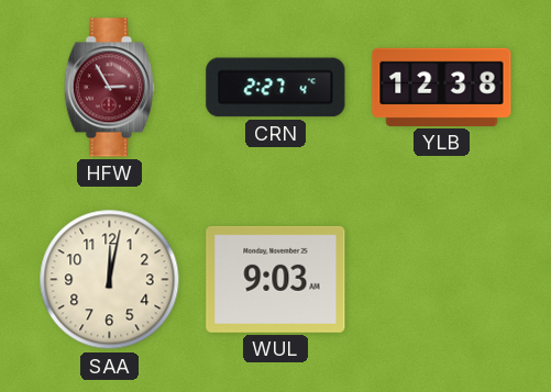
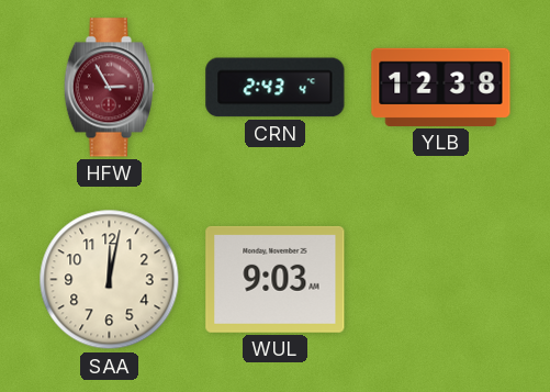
CRN: 2:27 -> 2:43
